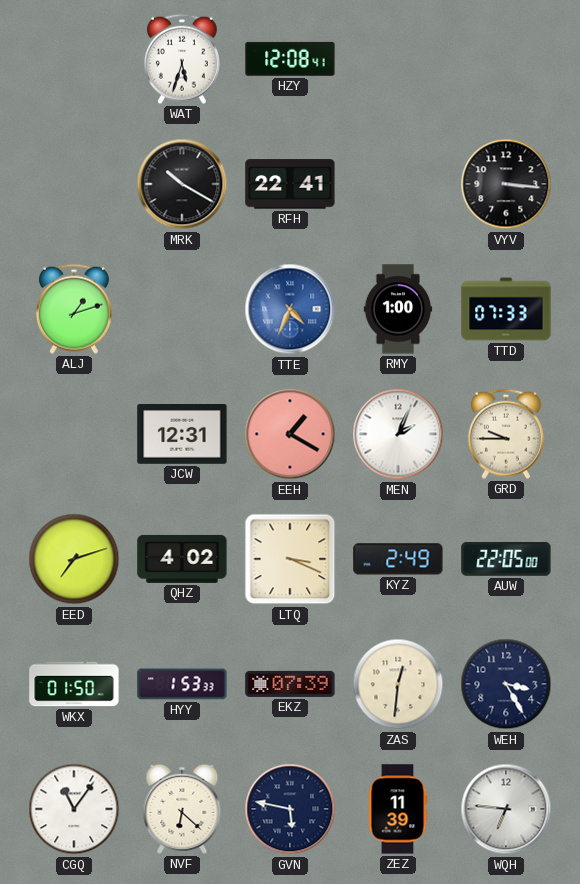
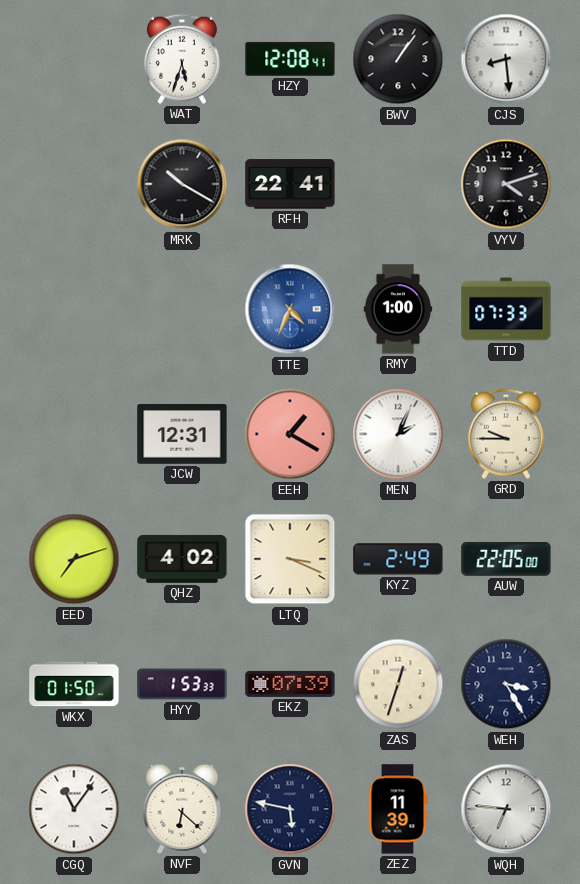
BWV: none -> 1:06
CJS: none -> 8:29
VYV: 3:16 -> 4:12
ALJ: 1:12 -> none
ZAS: 12:31 -> 12:33
